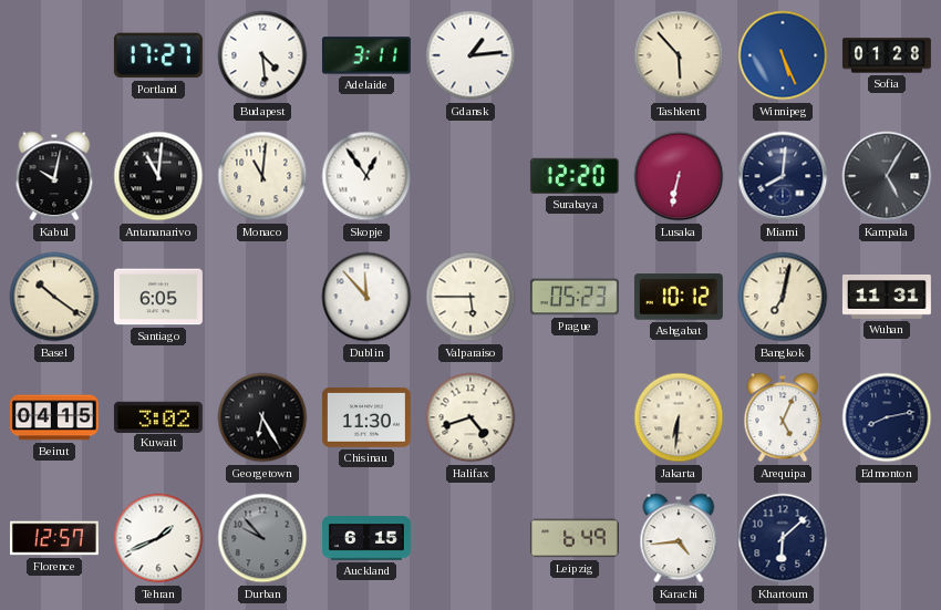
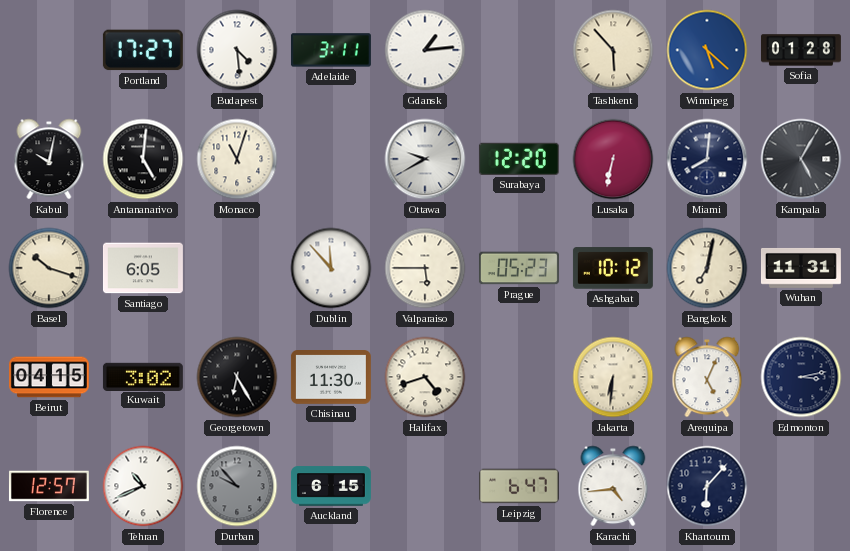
Winnipeg: 5:26 -> 5:22
Antananarivo: 11:01 -> 5:01
Monaco: 11:01 -> 11:03
Skopje: 12:54 -> none
Ottawa: none -> 9:40
Basel: 10:21 -> 10:18
Edmonton: 8:13 -> 3:13
Tehran: 1:41 -> 10:41
Leipzig: 6:49 -> 6:47
Khartoum: 6:08 -> 6:07
